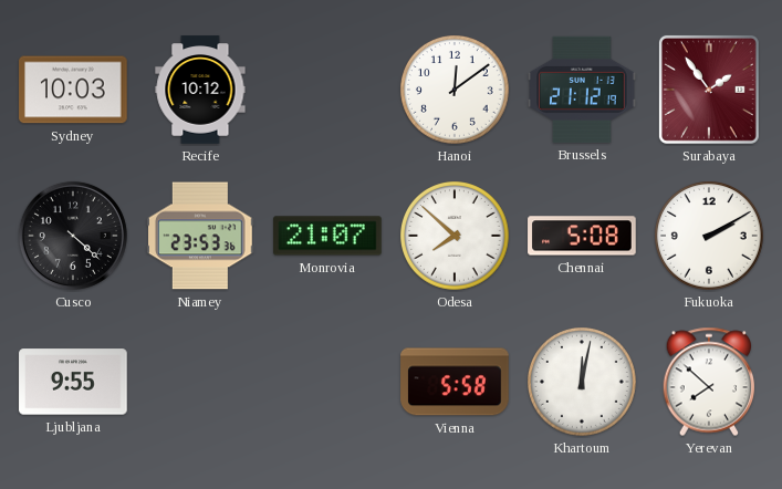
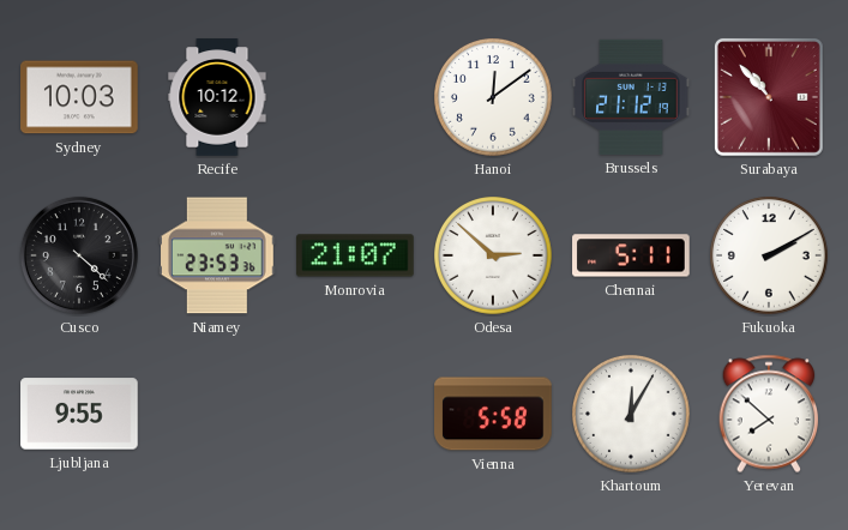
Surabaya: 1:54 -> 10:53
Odesa: 7:52 -> 2:52
Chennai: 5:08 -> 5:11
Khartoum: 12:02 -> 12:05
